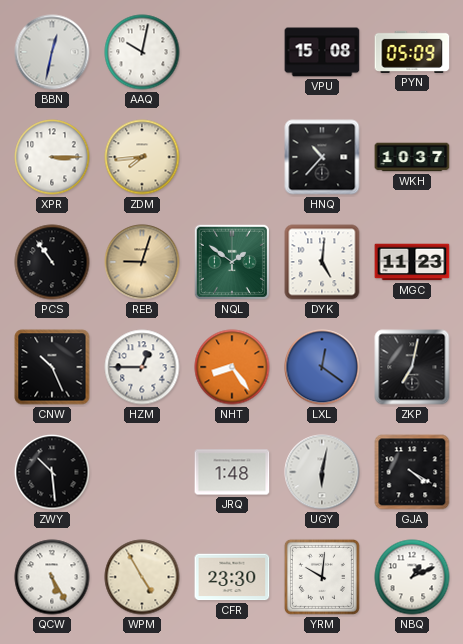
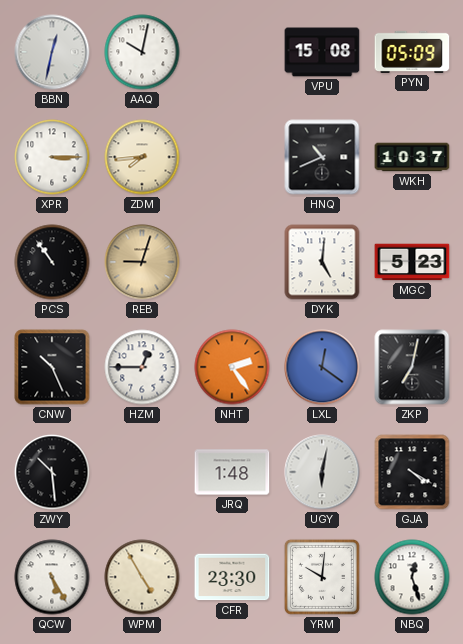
HNQ: 10:37 -> 10:41
NQL: 1:51 -> none
MGC: 11:23 -> 5:23
NHT: 8:24 -> 2:24
NBQ: 1:11 -> 12:27
